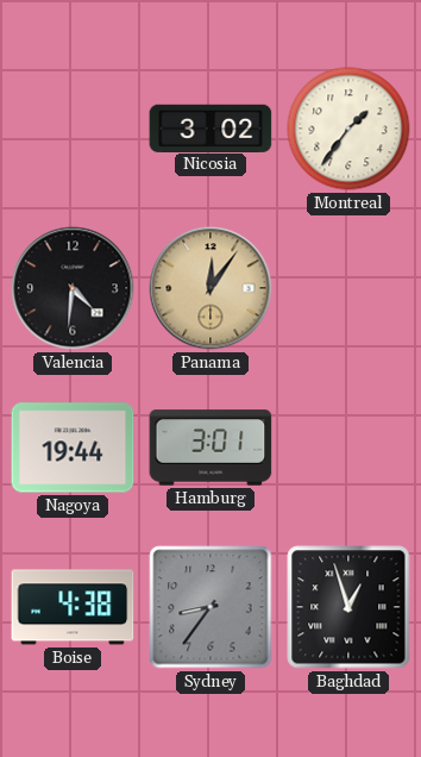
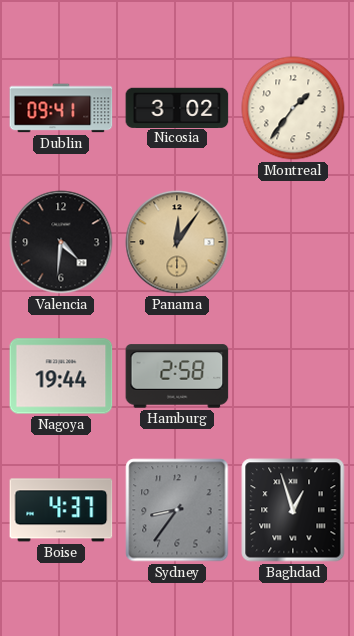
Dublin: none -> 09:41
Hamburg: 3:01 -> 2:58
Boise: 4:38 -> 4:37
